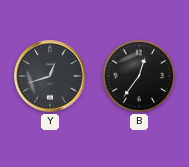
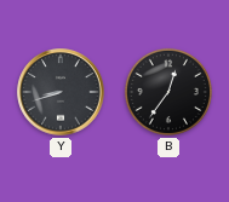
Y: 12:42 -> 8:42
